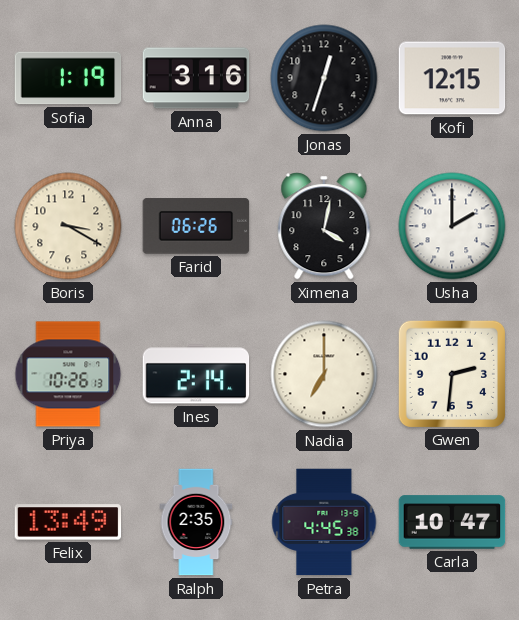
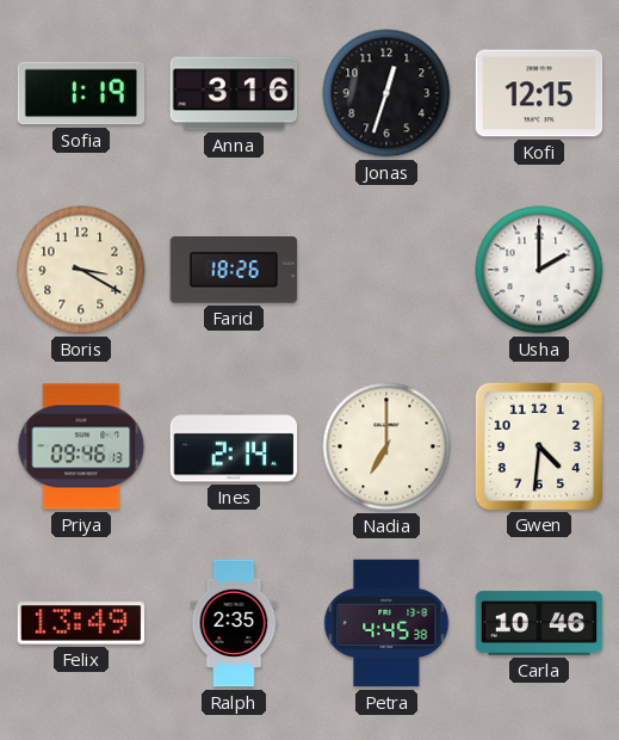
Farid: 06:26 -> 18:26
Ximena: 4:02 -> none
Priya: 10:26 -> 09:46
Gwen: 2:31 -> 4:31
Carla: 10:47 -> 10:46
